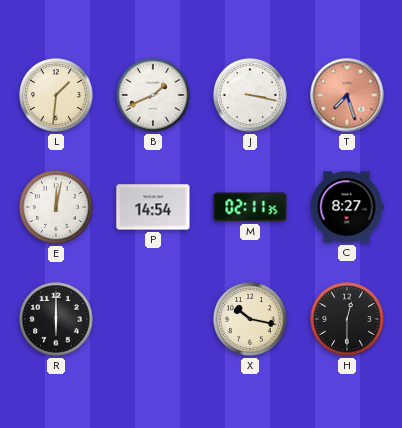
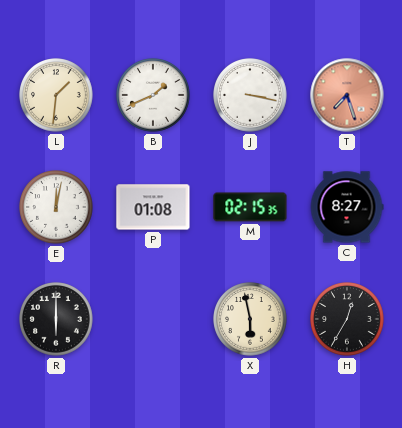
P: 14:54 -> 01:08
M: 02:11 -> 02:15
X: 10:17 -> 5:58
H: 12:30 -> 12:35
